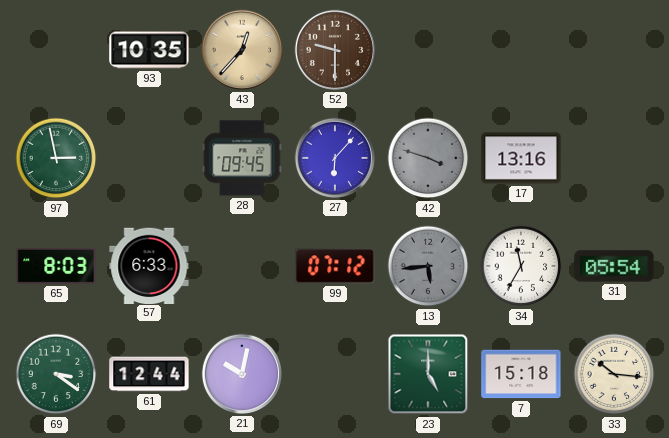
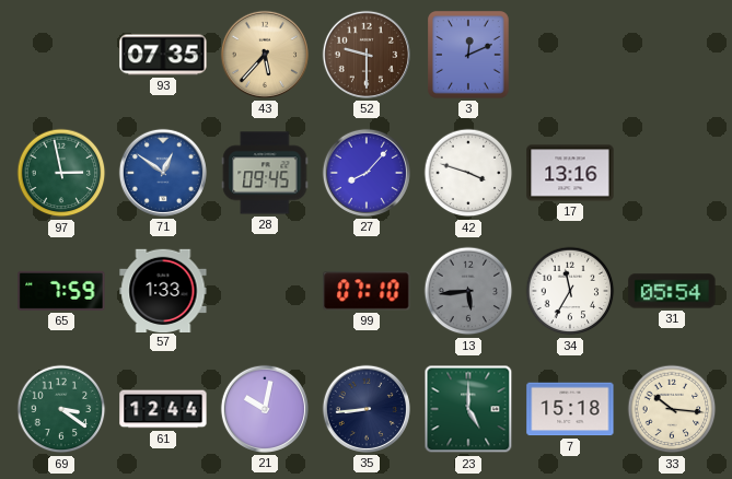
93: 10:35 -> 07:35
43: 12:37 -> 5:37
3: none -> 12:11
71: none -> 12:51
27: 6:07 -> 8:07
42 dial: grey -> white
65: 8:03 -> 7:59
57: 6:33 -> 1:33
99: 07:12 -> 07:10
35: none -> 8:44
